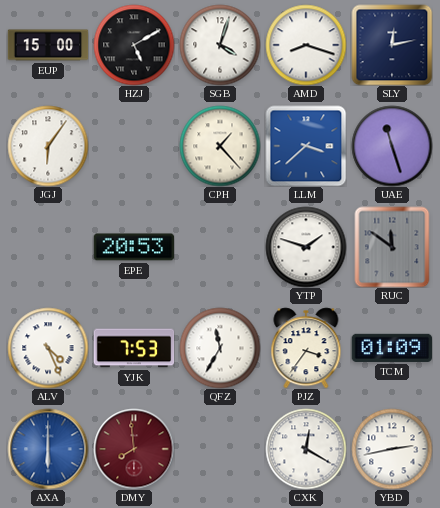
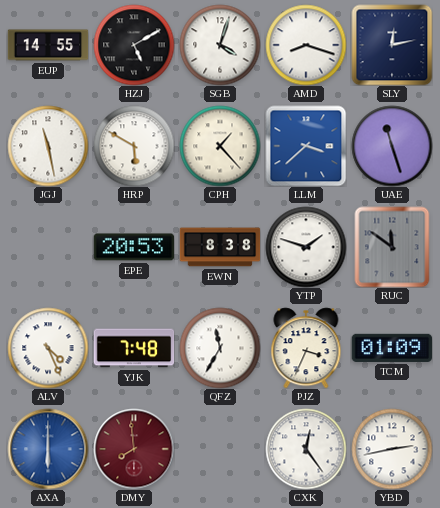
EUP: 15:00 -> 14:55
JGJ: 6:06 -> 11:28
HRP: none -> 5:50
EWN: none -> 8:38
YJK: 7:53 -> 7:48
PJZ: 3:36 -> 3:34
CXK: 12:20 -> 12:24
